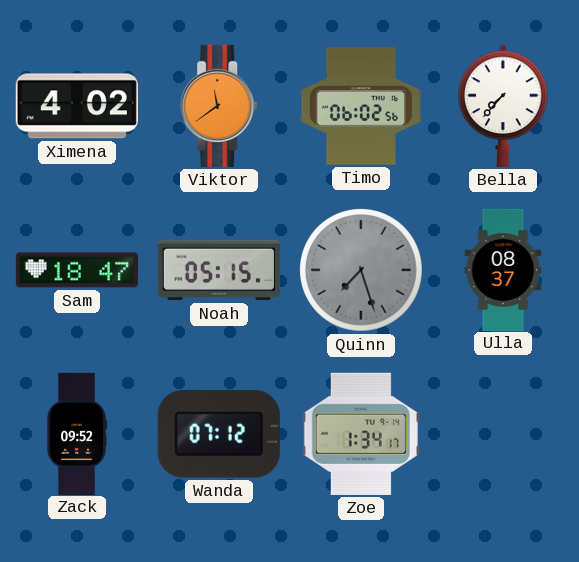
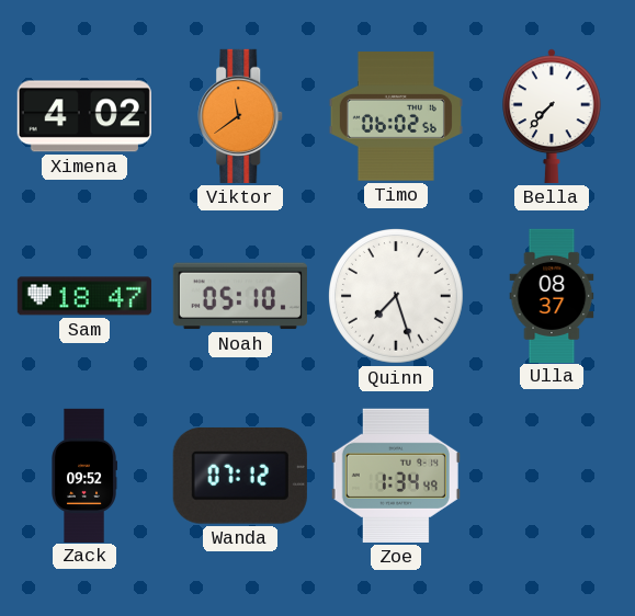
Noah: 05:15 -> 05:10
Quinn dial: grey -> white
Zoe: 1:34:17 -> 1:34:49
